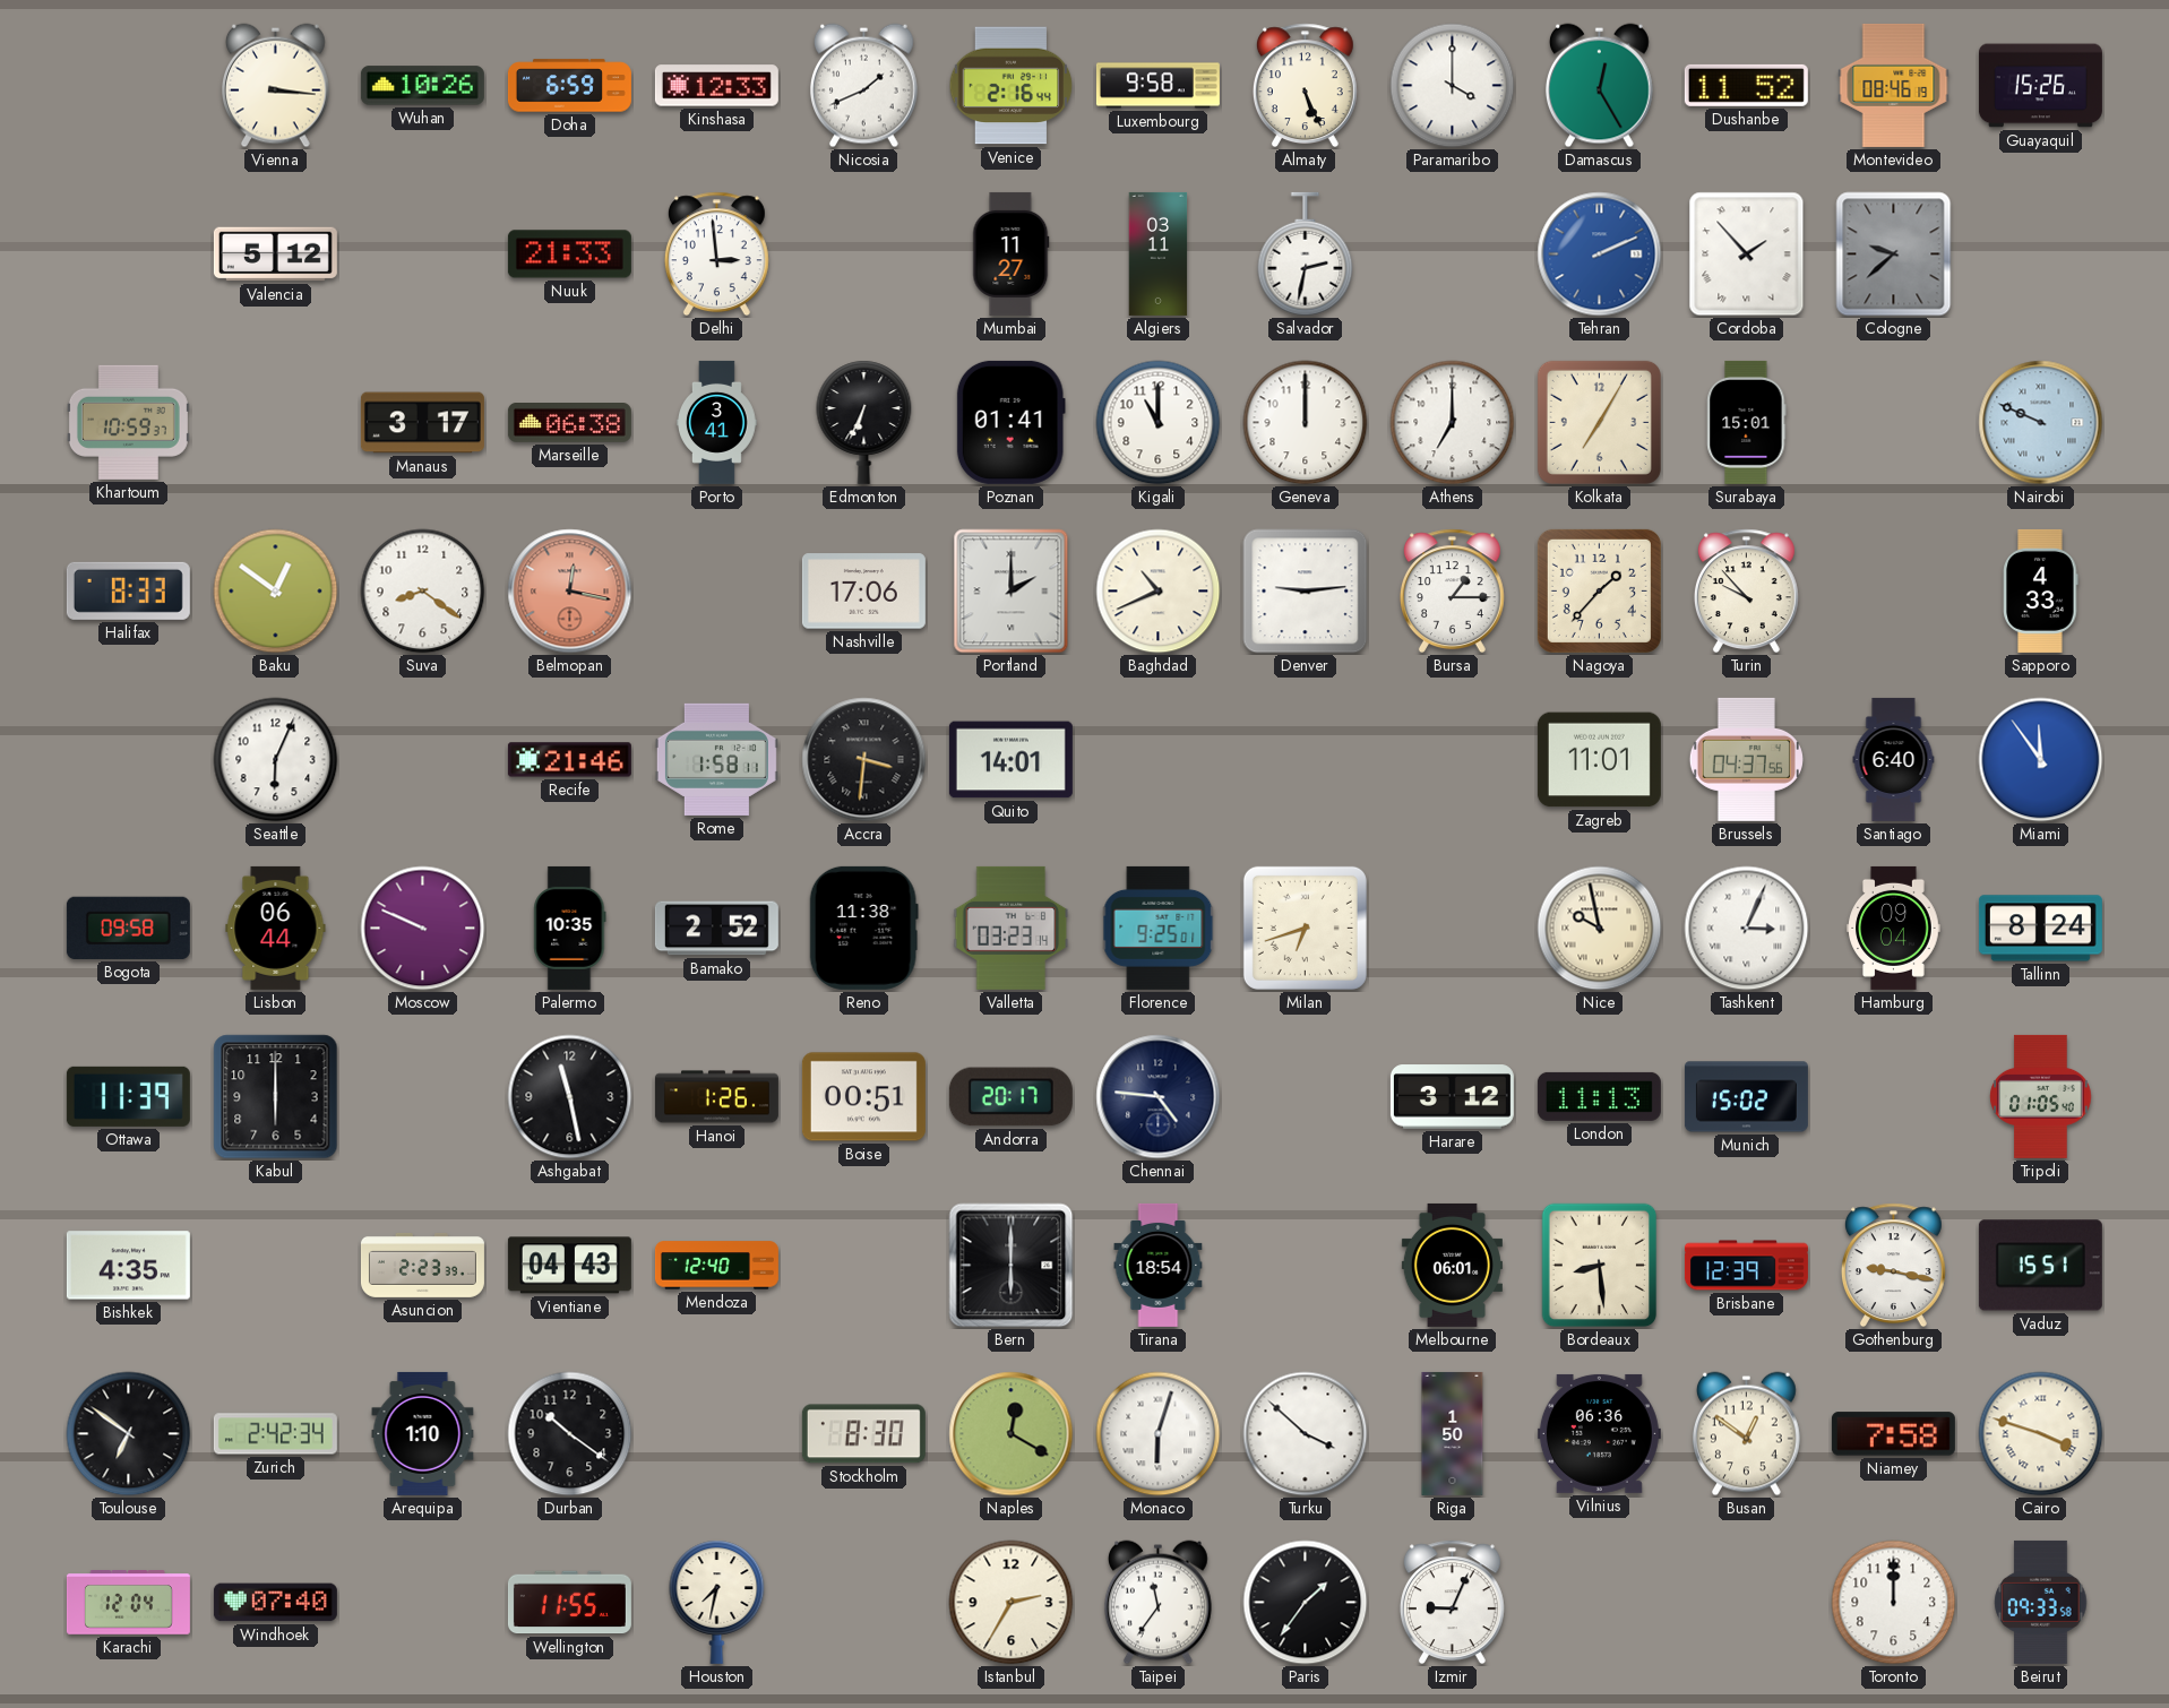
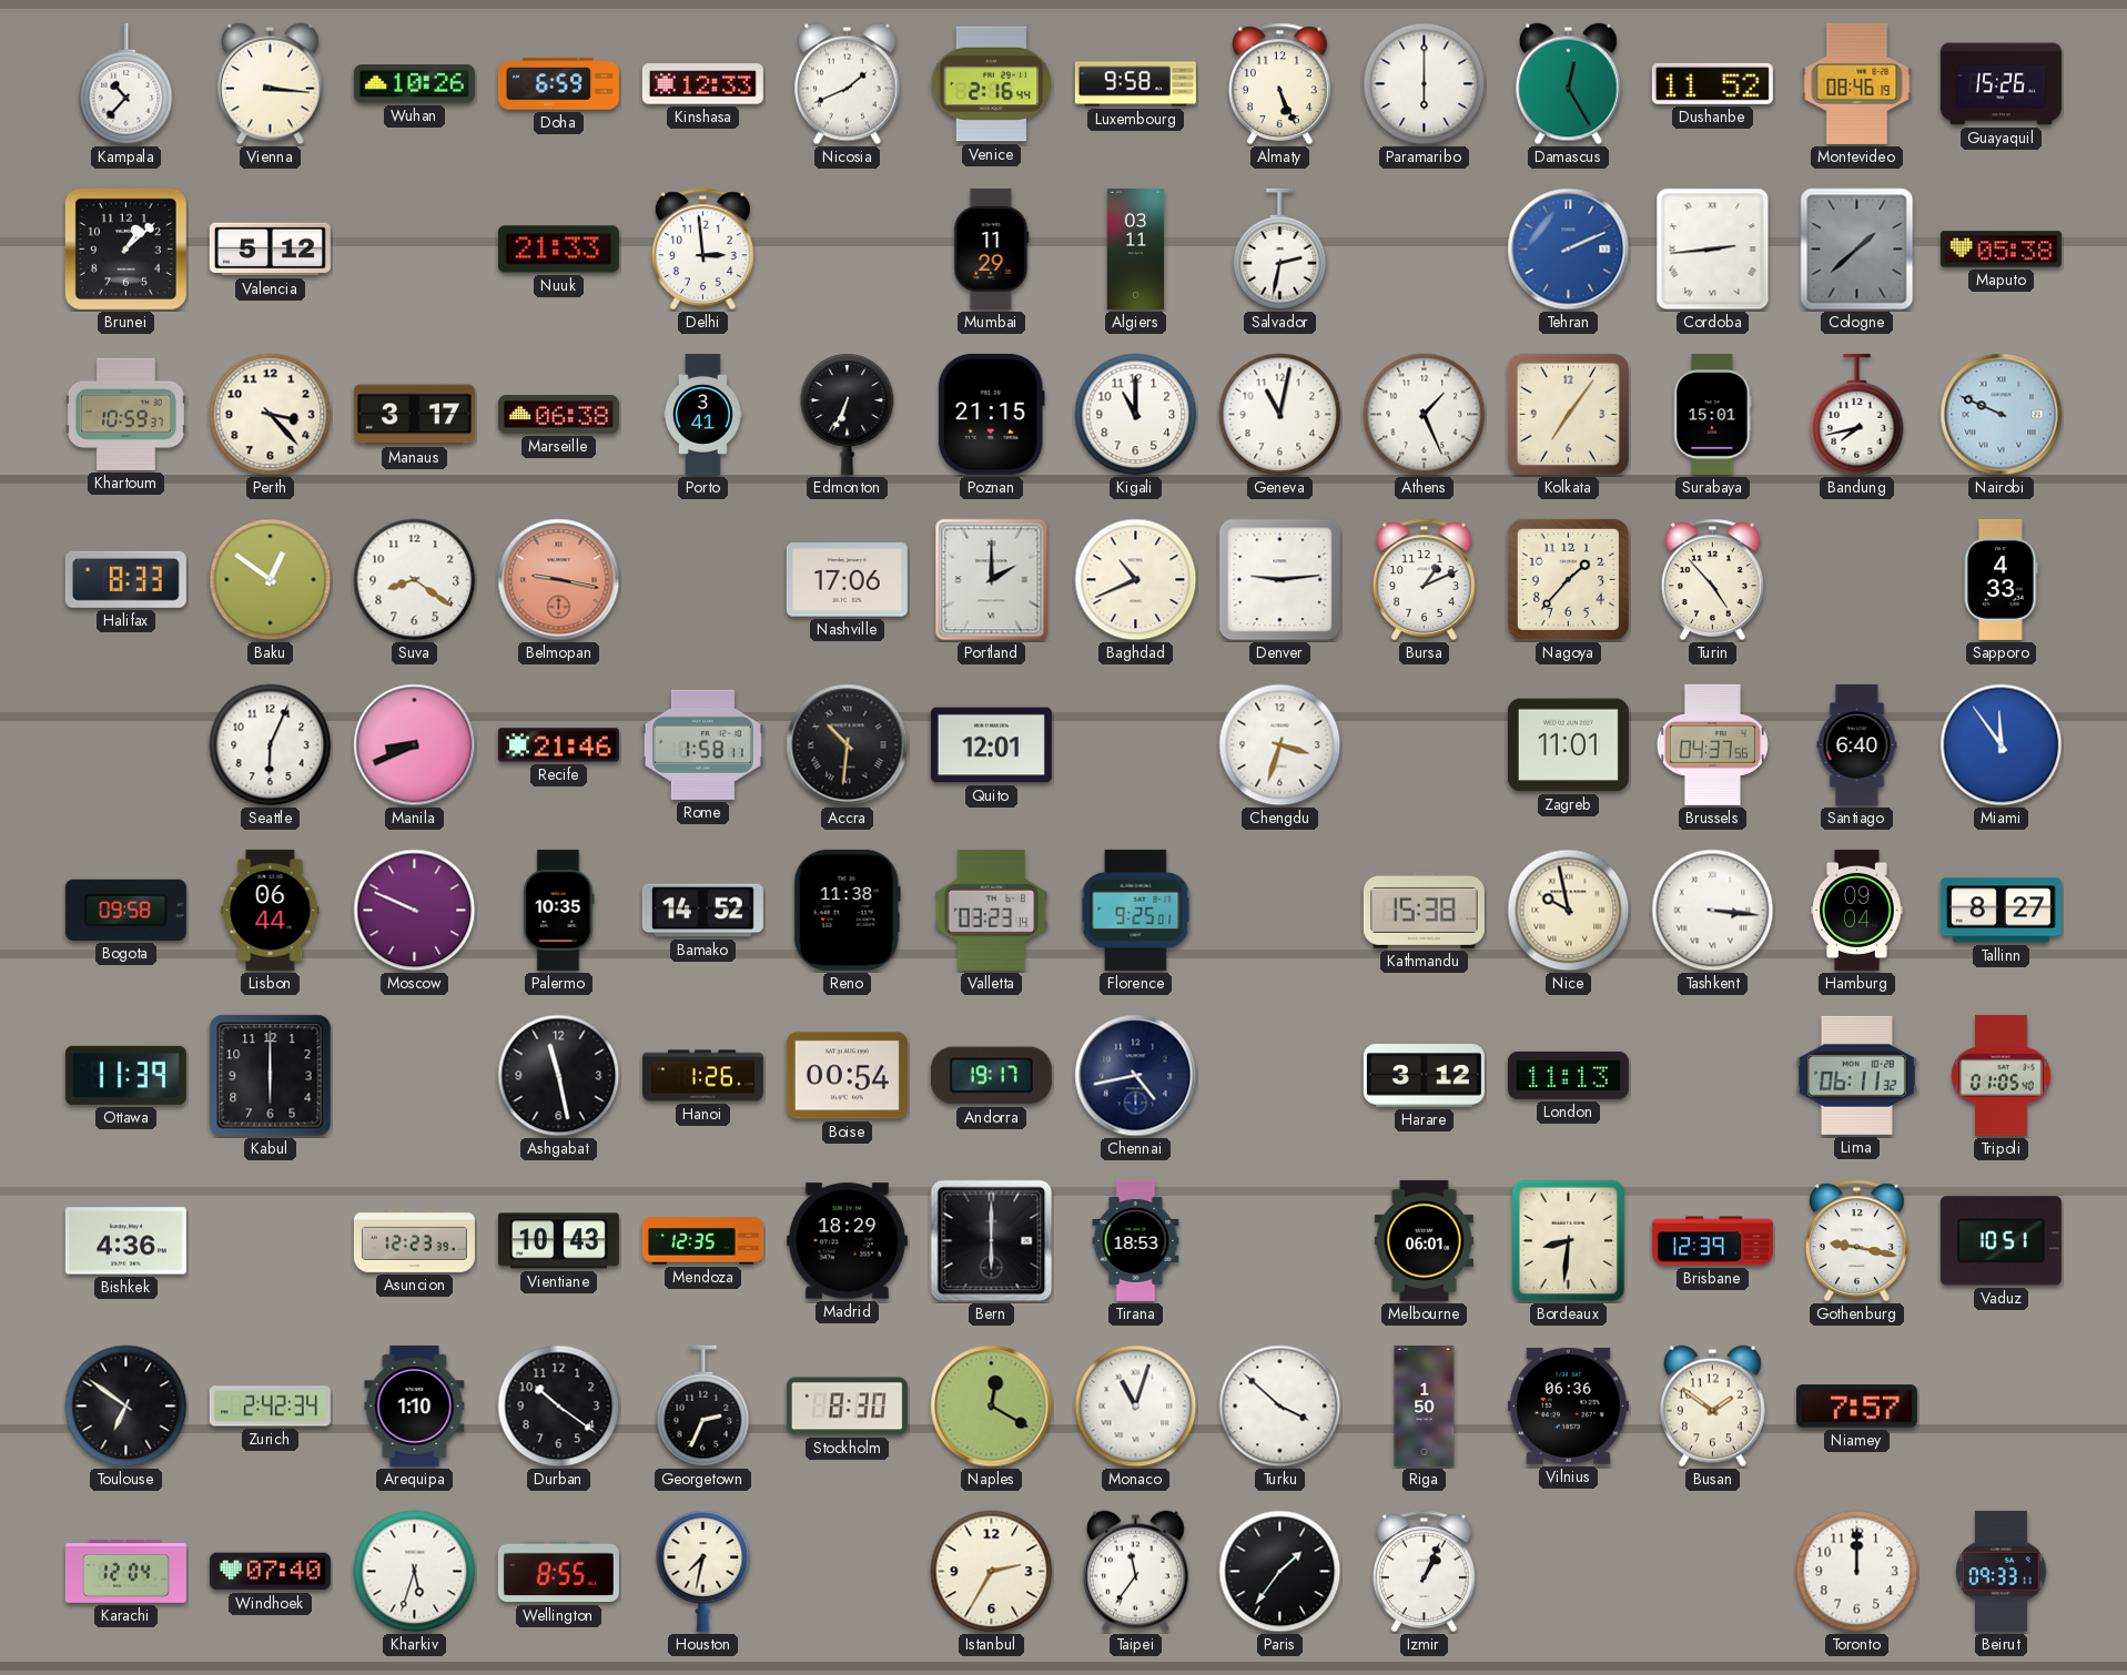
Kampala: none -> 10:37
Paramaribo: 4:00 -> 6:00
Brunei: none -> 1:08
Mumbai: 11:27 -> 11:29
Cordoba: 1:53 -> 2:44
Cologne: 9:38 -> 1:38
Maputo: none -> 05:38
Perth: none -> 3:23
Poznan: 01:41 -> 21:15
Geneva: 12:00 -> 11:02
Athens: 7:00 -> 1:26
Kolkata: 7:05 -> 7:06
Bandung: none -> 7:43
Belmopan: 12:17 -> 9:17
Bursa: 1:15 -> 1:11
Turin: 9:53 -> 4:53
Manila: none -> 8:41
Accra: 3:31 -> 10:31
Quito: 14:01 -> 12:01
Chengdu: none -> 3:33
Bamako: 2:52 -> 14:52
Milan: 6:42 -> none
Kathmandu: none -> 15:38
Tashkent: 3:04 -> 3:16
Tallinn: 8:24 -> 8:27
Boise: 00:51 -> 00:54
Andorra: 20:17 -> 19:17
Chennai: 4:46 -> 4:43
Munich: 15:02 -> none
Lima: none -> 06:11
Bishkek: 4:35 -> 4:36
Asuncion: 2:23 -> 12:23
Vientiane: 04:43 -> 10:43
Mendoza: 12:40 -> 12:35
Madrid: none -> 18:29
Tirana: 18:54 -> 18:53
Bordeaux: 8:29 -> 8:31
Vaduz: 15:51 -> 10:51
Georgetown: none -> 2:34
Monaco: 6:03 -> 11:03
Busan: 12:51 -> 1:51
Niamey: 7:58 -> 7:57
Cairo: 3:48 -> none
Kharkiv: none -> 5:33
Wellington: 11:55 -> 8:55
Izmir: 9:04 -> 1:04
Beirut: 09:33:58 -> 09:33:11
